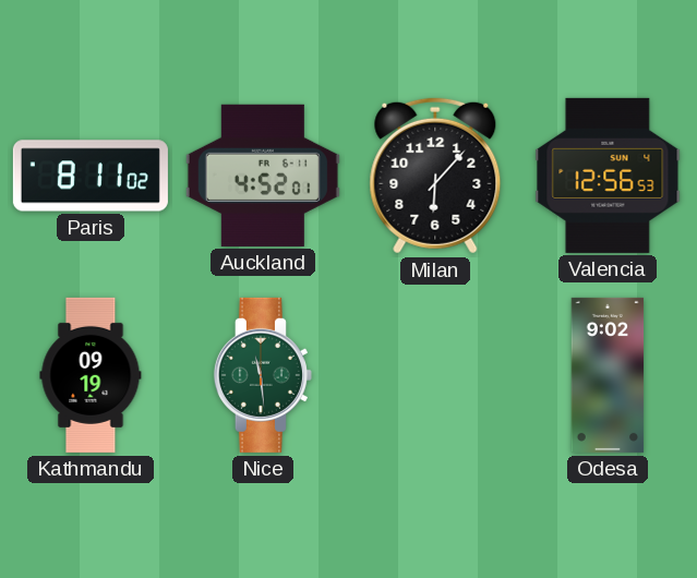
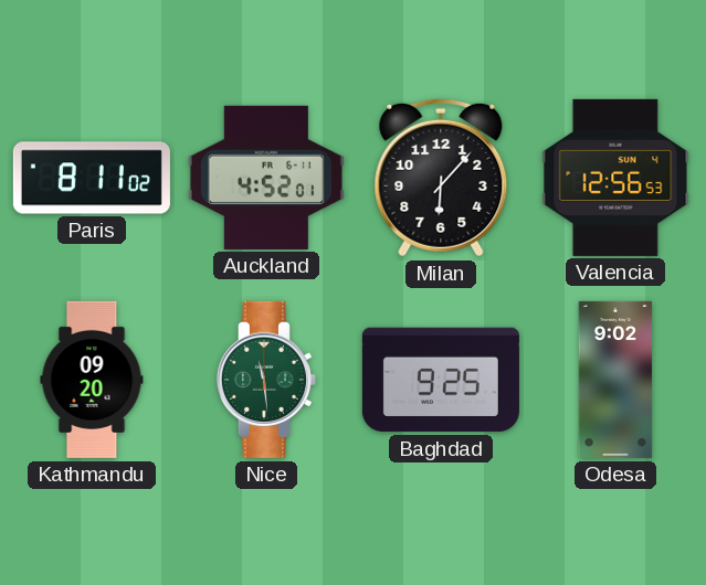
Kathmandu: 09:19 -> 09:20
Baghdad: none -> 9:25
